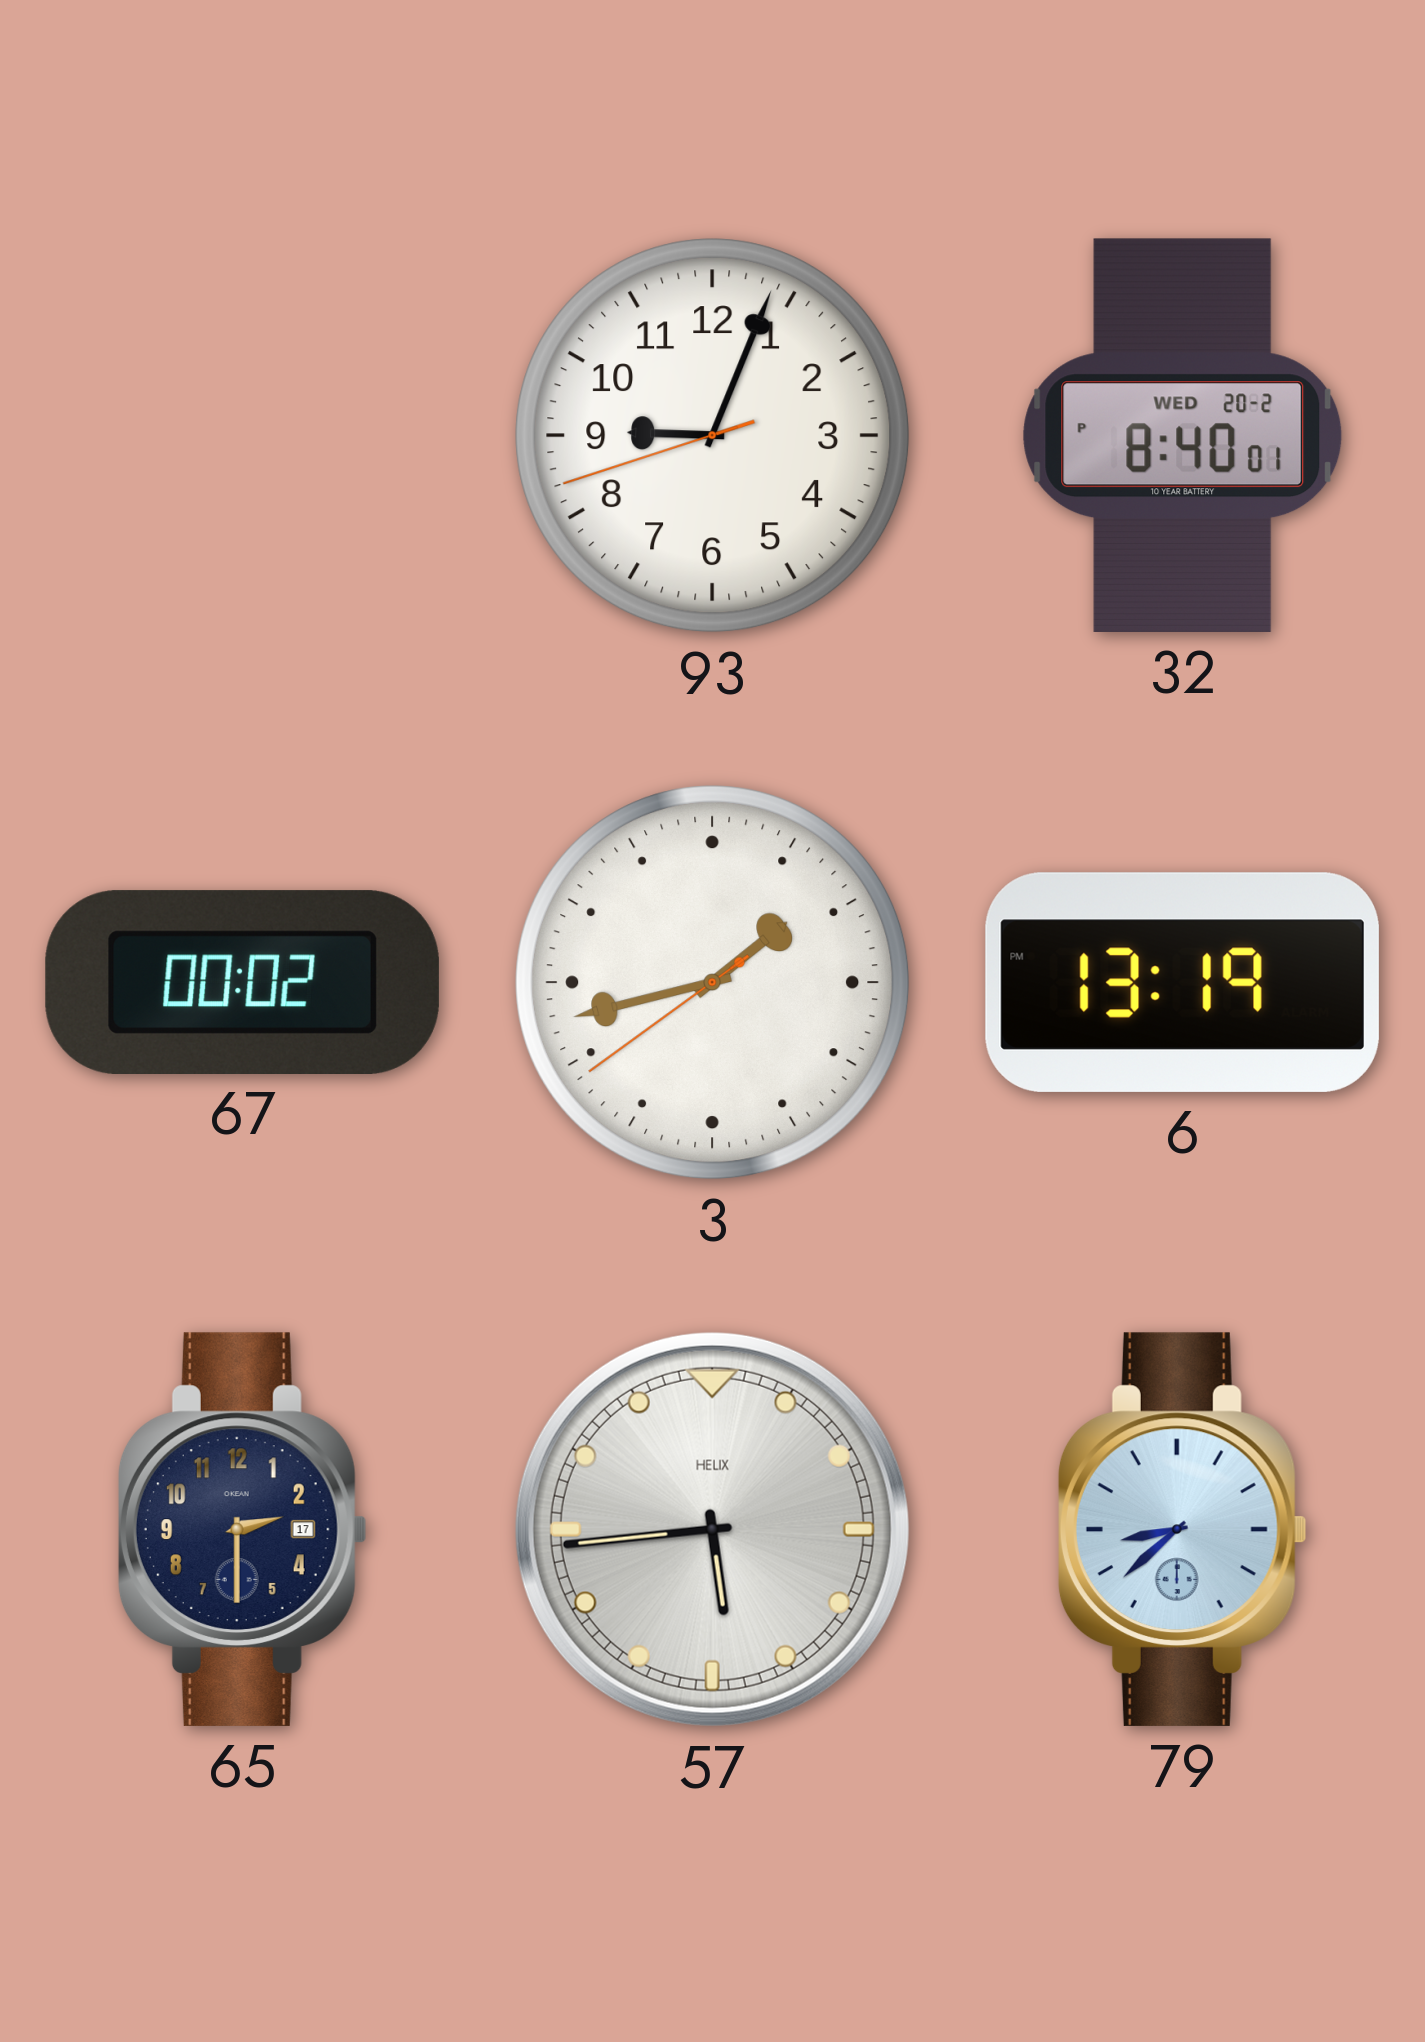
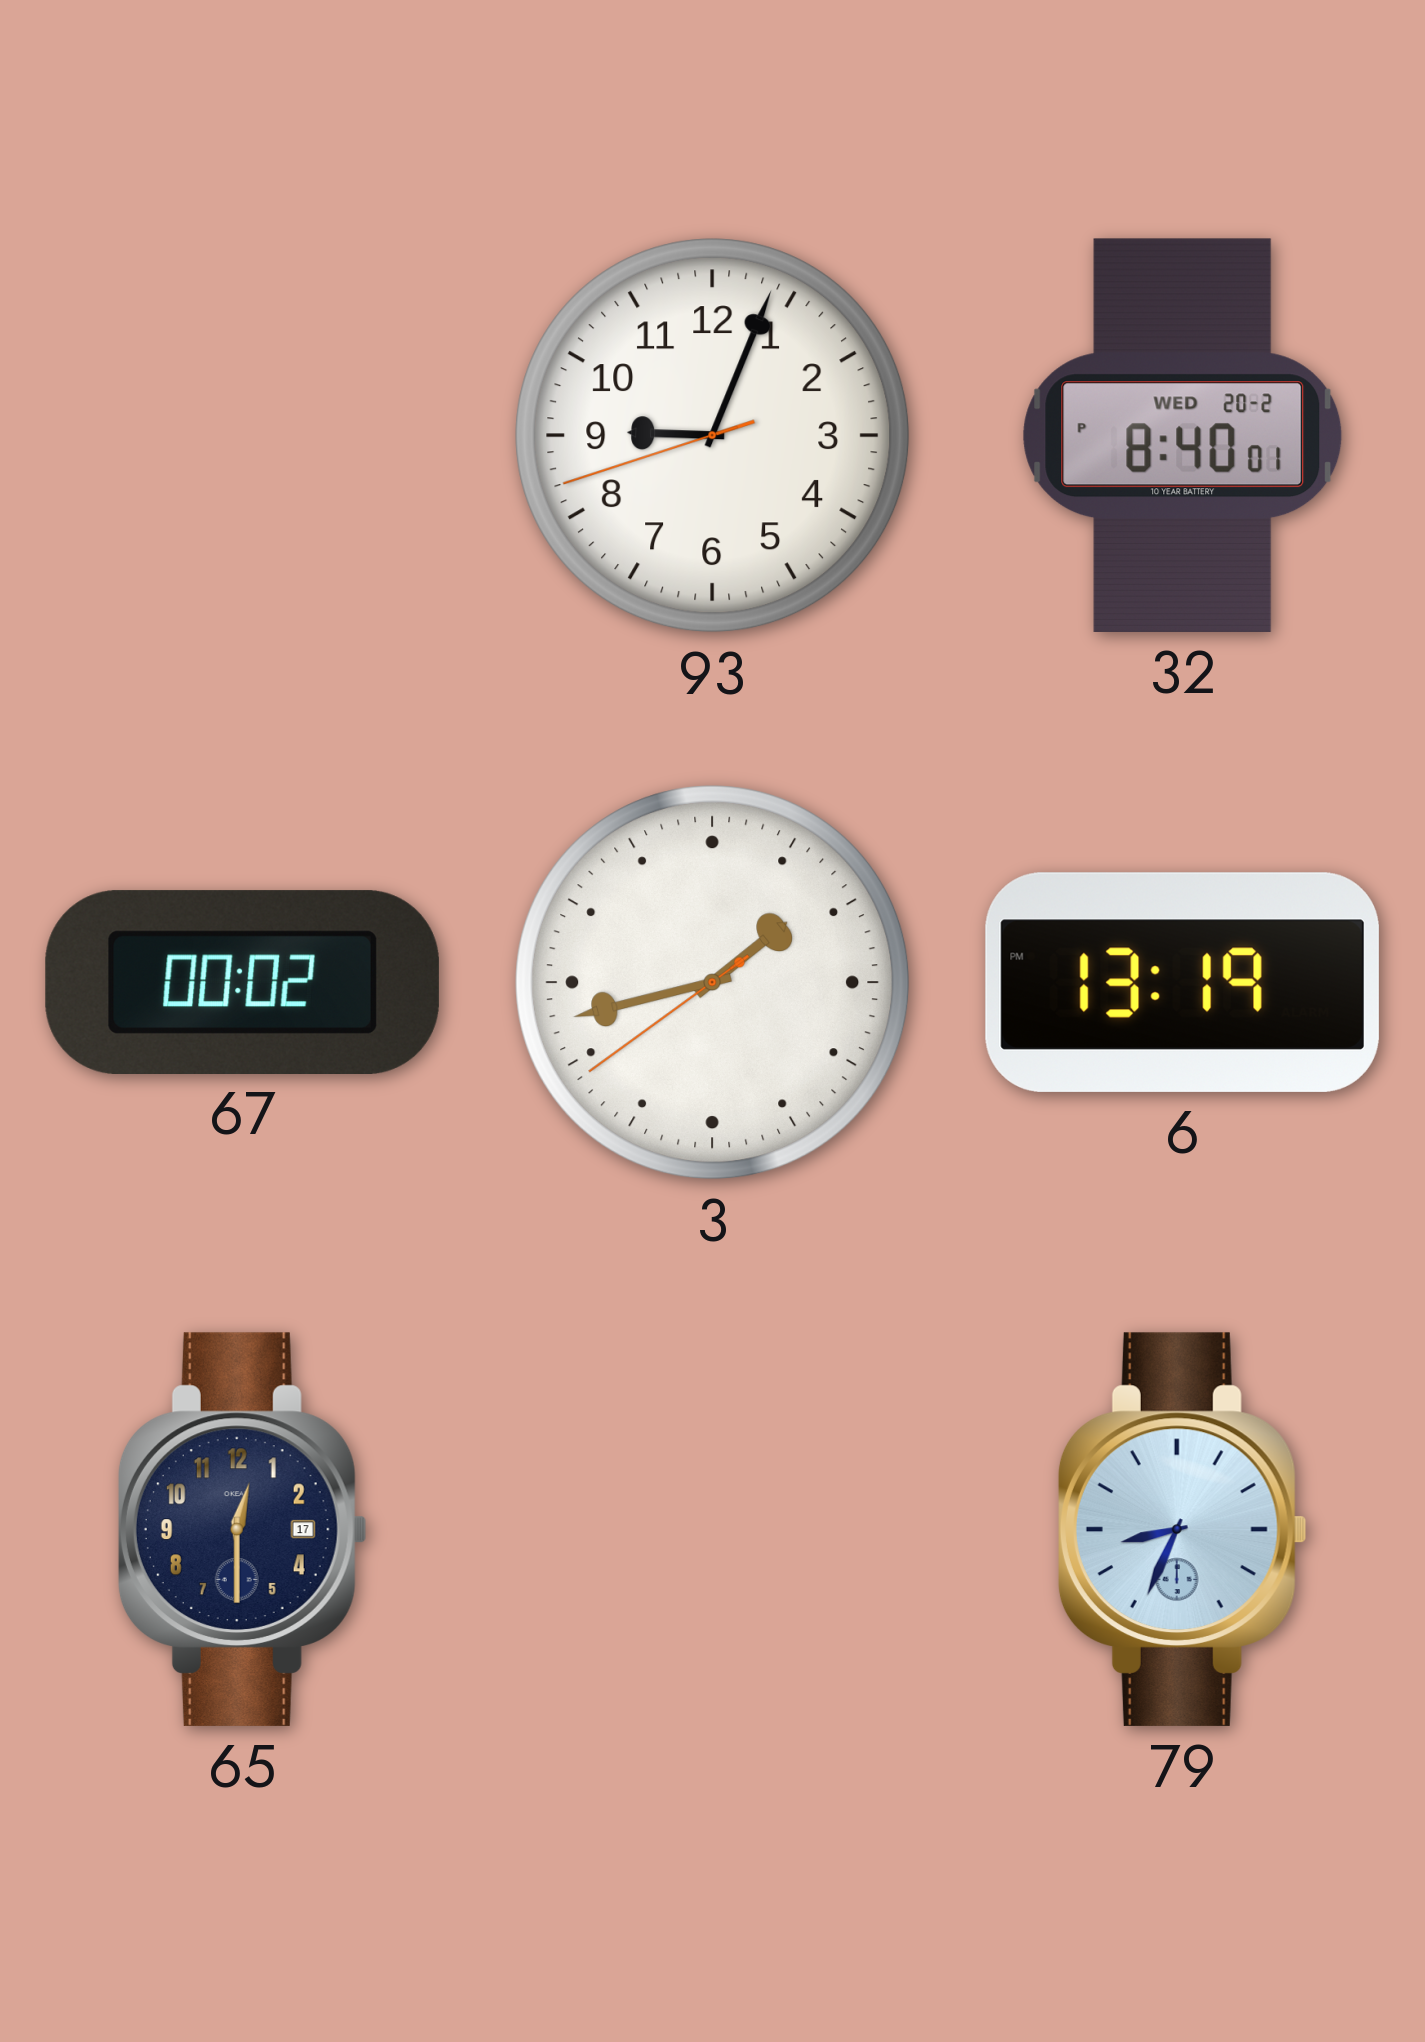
65: 2:30 -> 12:30
57: 5:44 -> none
79: 8:38 -> 8:34
